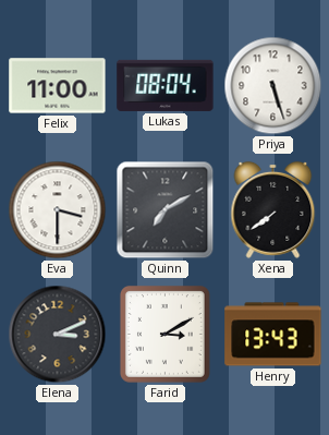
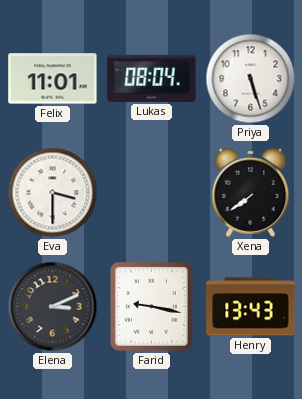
Felix: 11:00 -> 11:01
Quinn: 7:10 -> none
Farid: 3:10 -> 9:17
